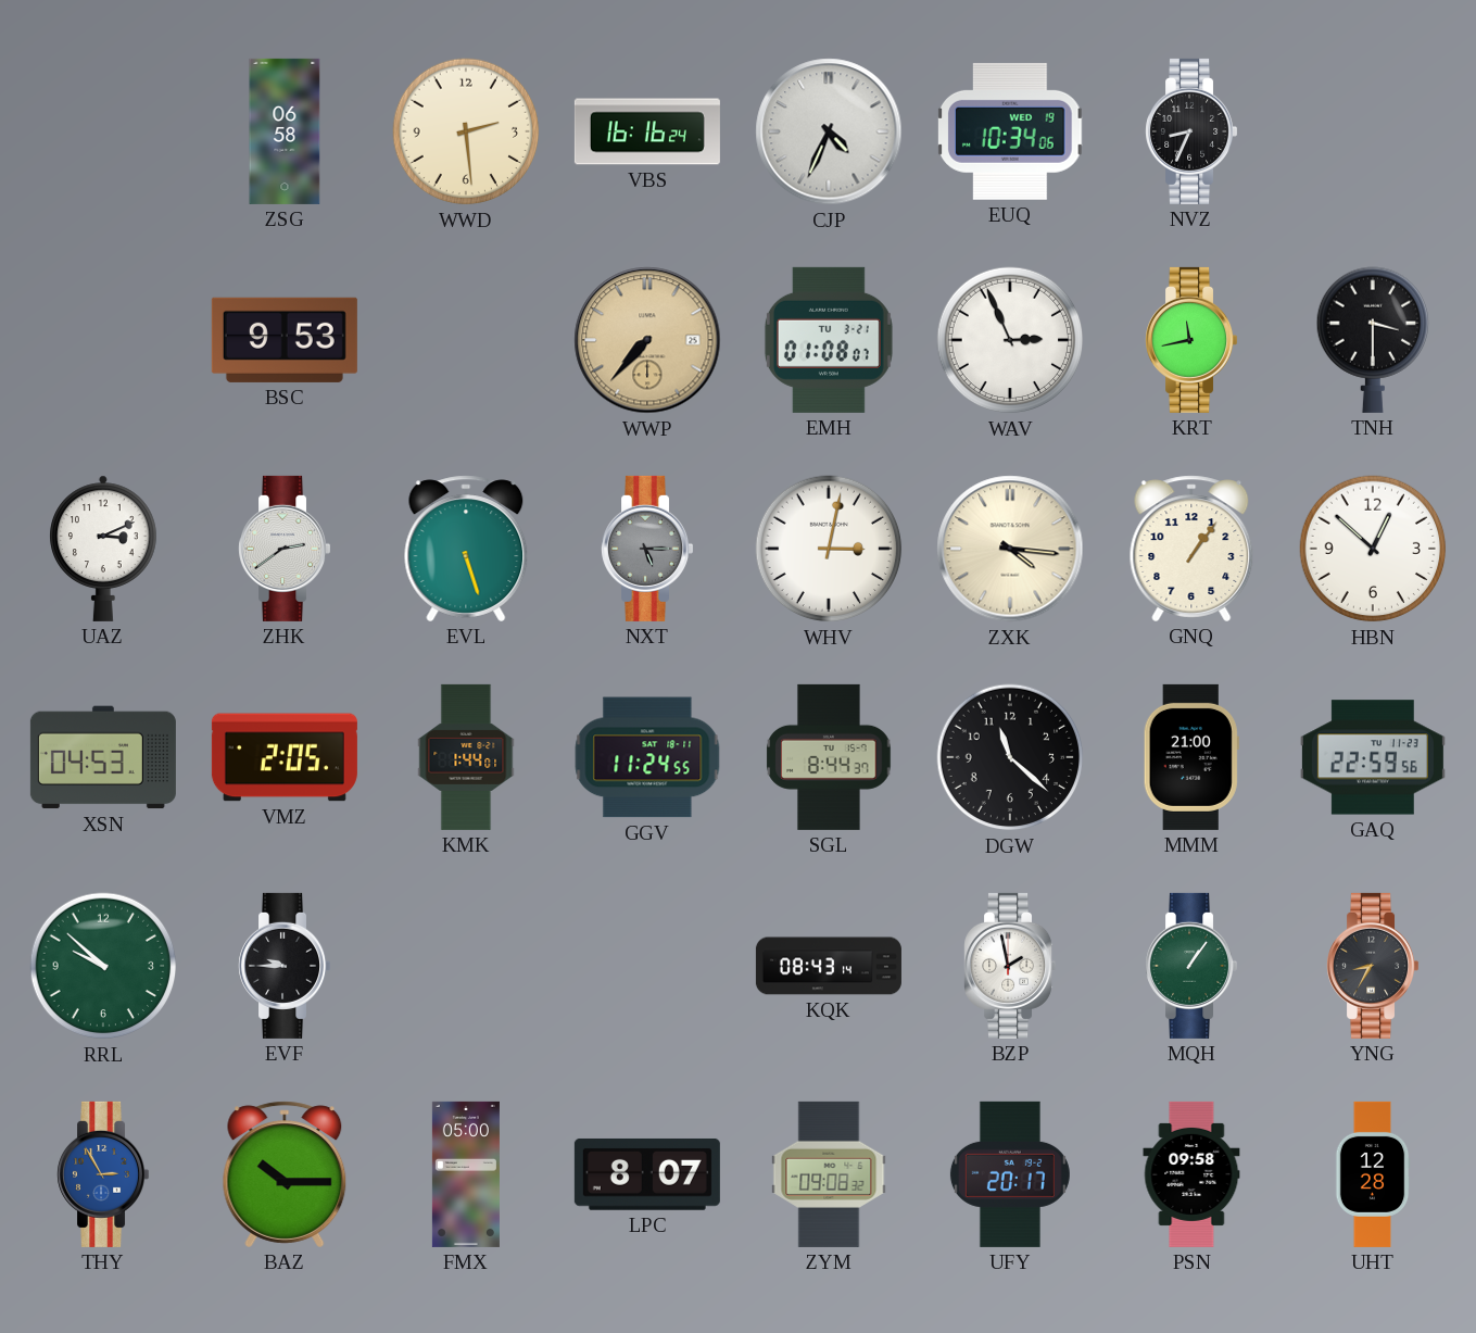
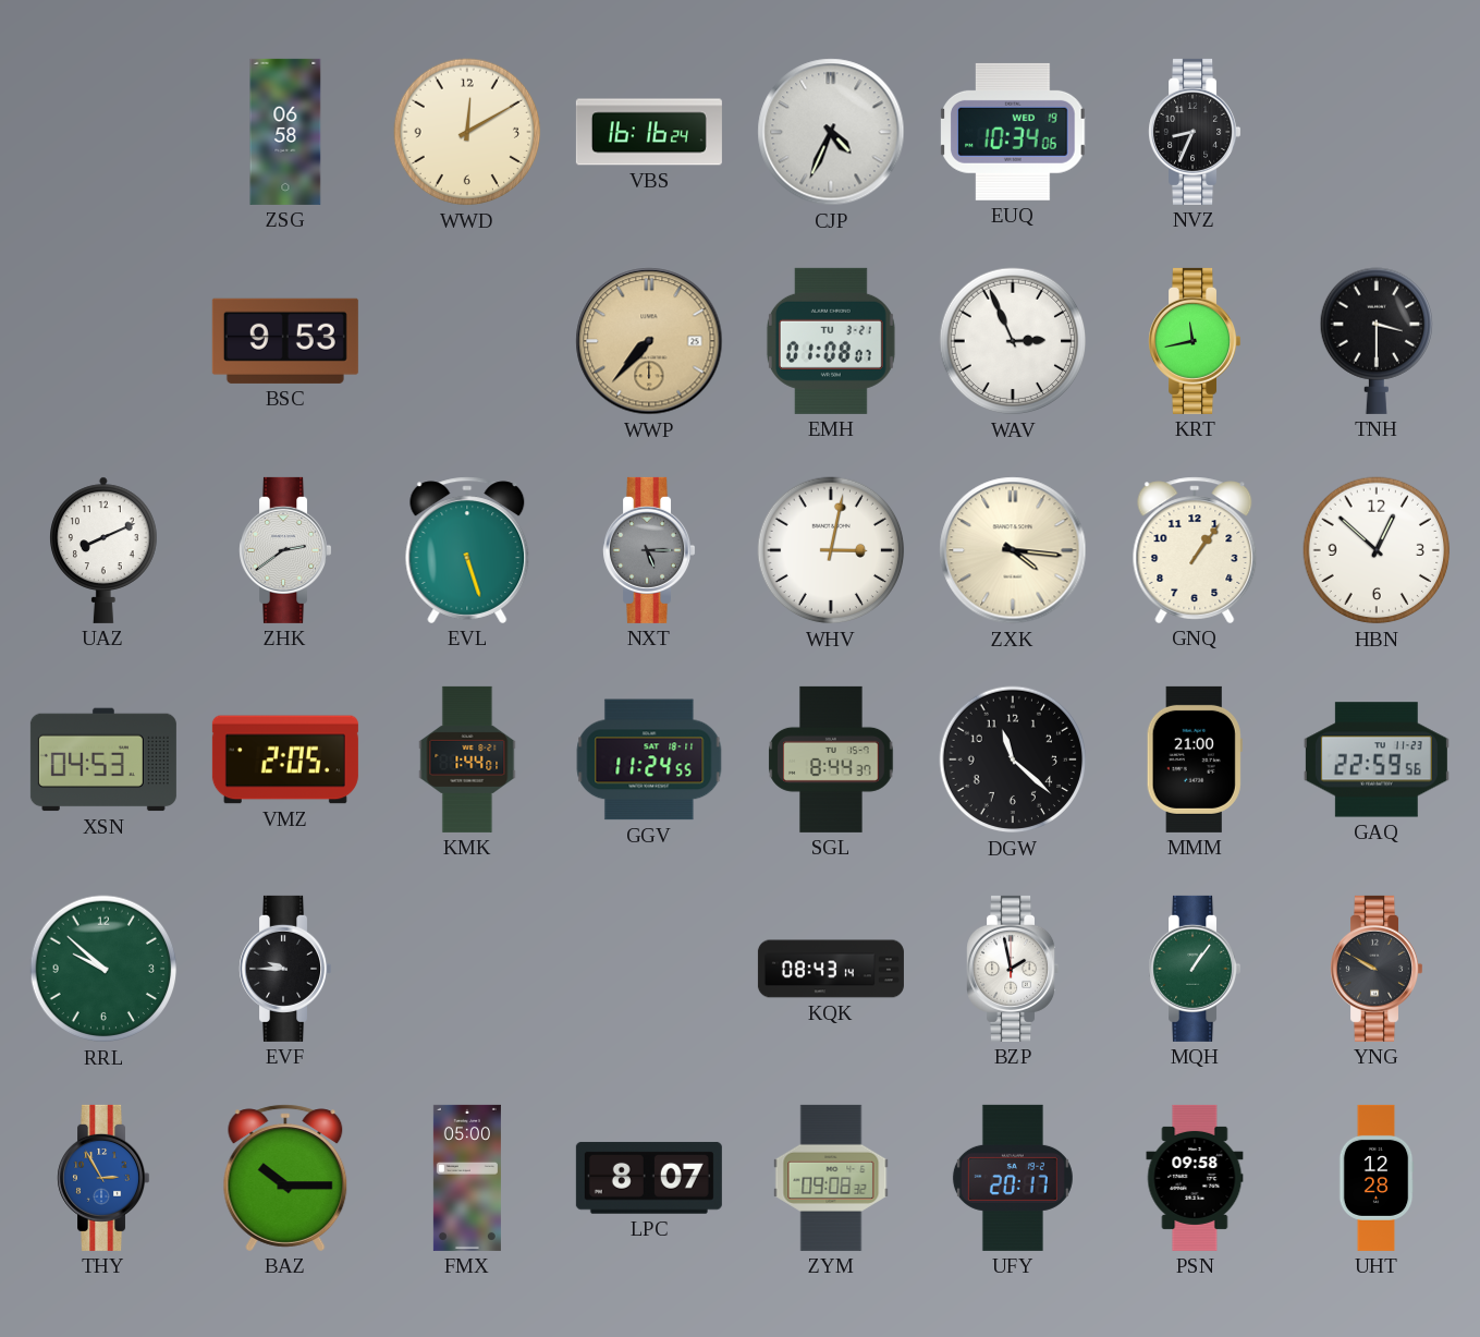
WWD: 2:29 -> 12:10
UAZ: 3:11 -> 8:11
YNG: 8:35 -> 9:50
